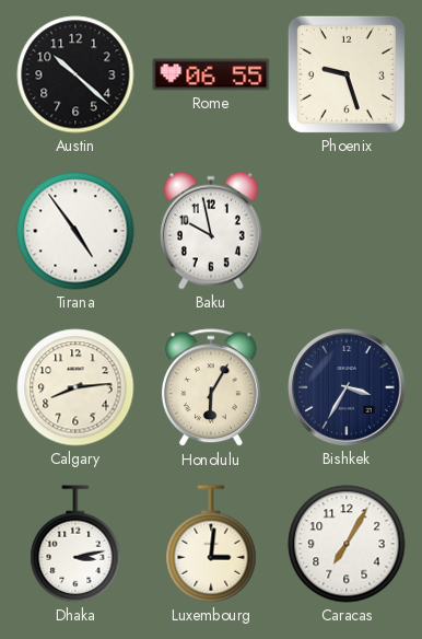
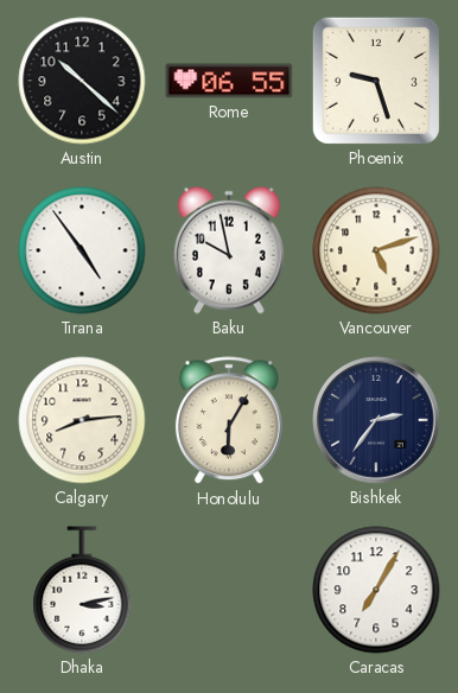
Vancouver: none -> 5:12
Bishkek: 3:35 -> 2:36
Luxembourg: 3:01 -> none
